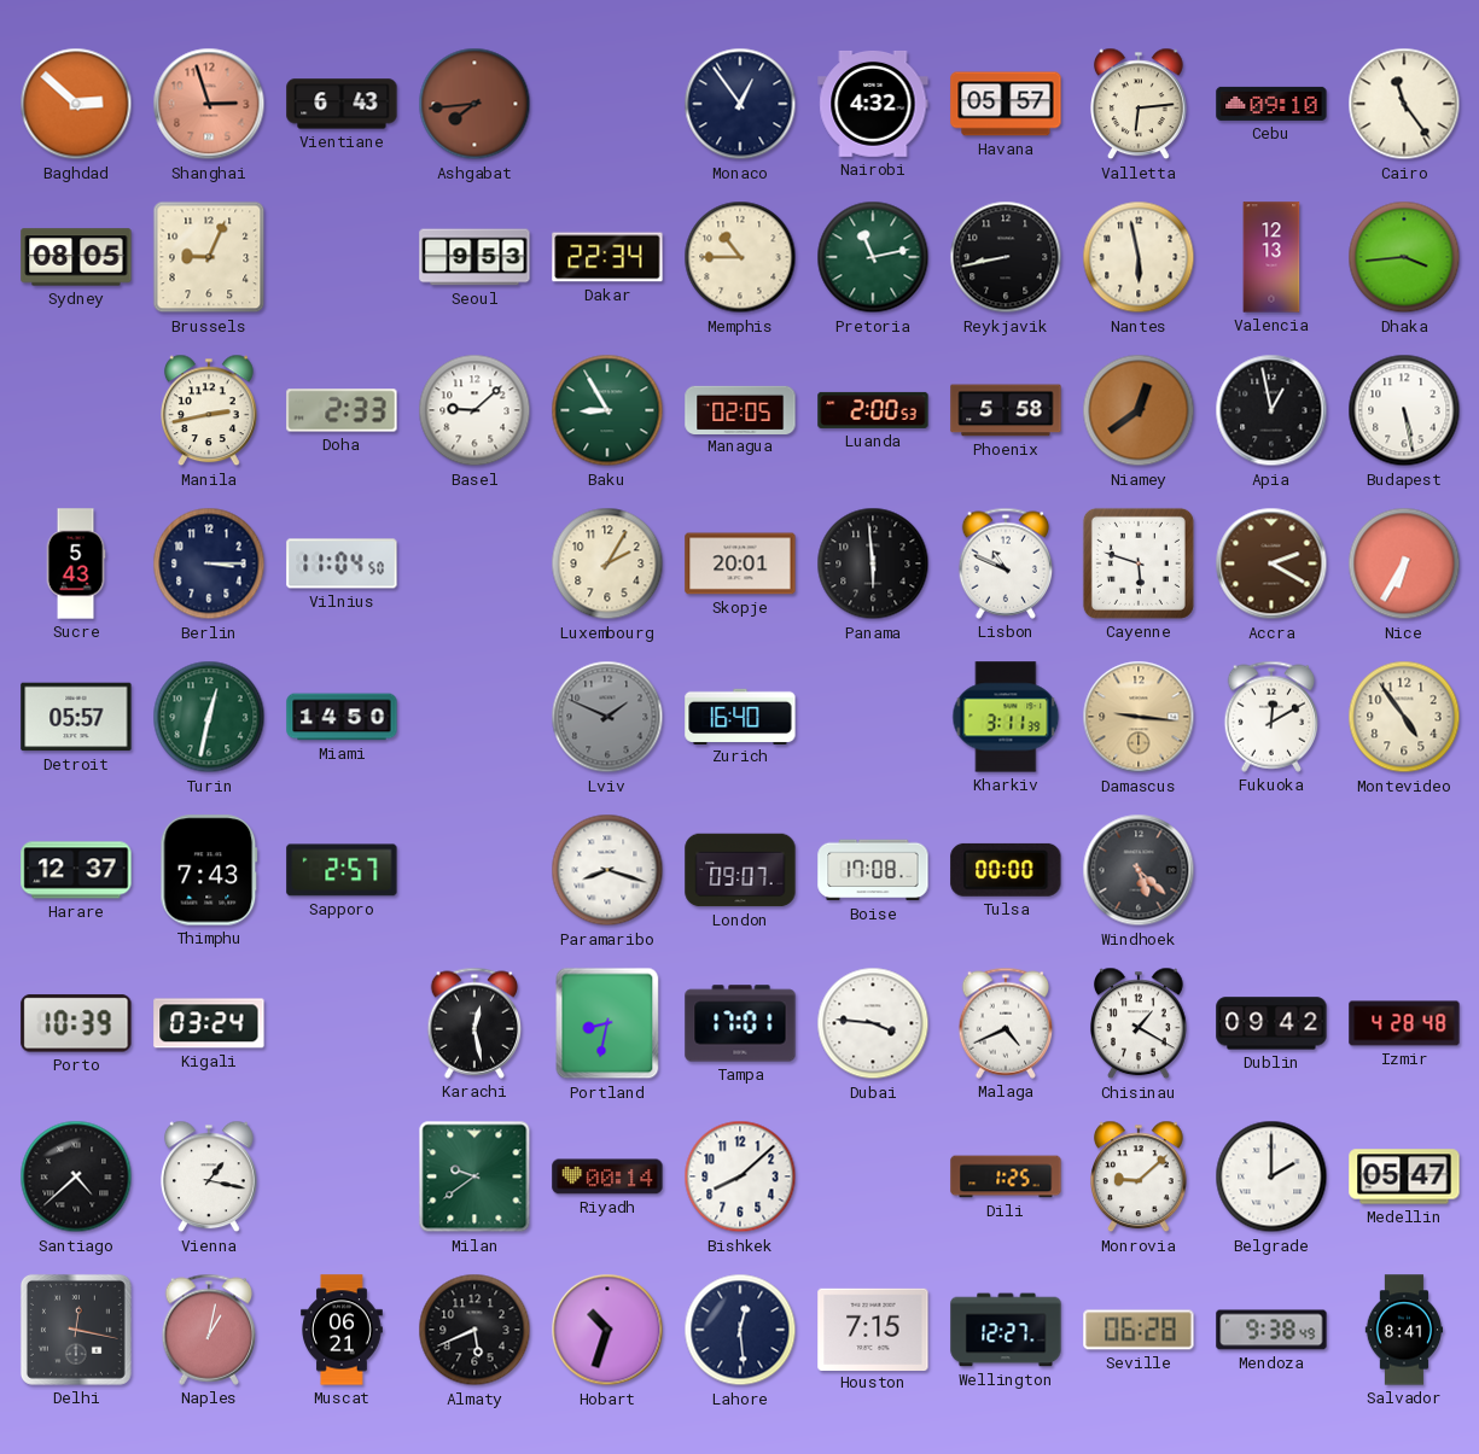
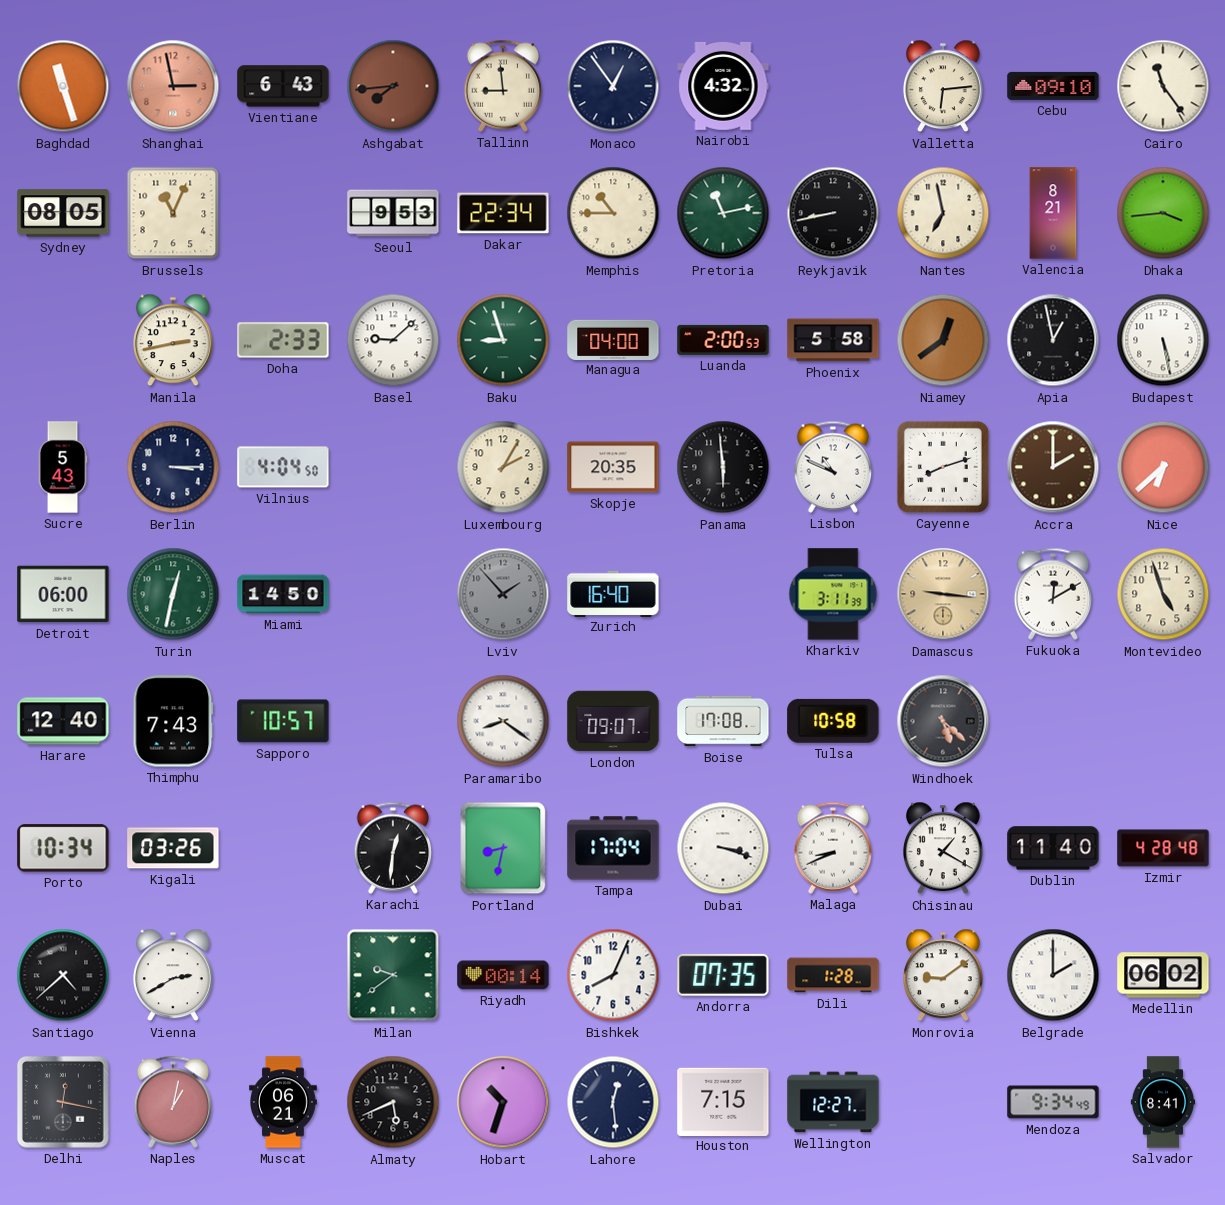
Baghdad: 2:52 -> 11:27
Shanghai: 2:57 -> 2:58
Tallinn: none -> 8:59
Havana: 05:57 -> none
Brussels: 9:04 -> 11:04
Nantes: 5:58 -> 6:58
Valencia: 12:13 -> 8:21
Baku: 8:55 -> 8:57
Managua: 02:05 -> 04:00
Vilnius: 11:04 -> 4:04
Skopje: 20:01 -> 20:35
Cayenne: 5:48 -> 8:12
Accra: 2:20 -> 2:00
Nice: 6:35 -> 6:38
Detroit: 05:57 -> 06:00
Lviv: 1:49 -> 1:53
Montevideo: 4:54 -> 4:57
Harare: 12:37 -> 12:40
Sapporo: 2:57 -> 10:57
Paramaribo: 8:18 -> 8:21
Tulsa: 00:00 -> 10:58
Porto: 10:39 -> 10:34
Kigali: 03:24 -> 03:26
Karachi: 12:28 -> 12:31
Tampa: 17:01 -> 17:04
Dubai: 3:46 -> 3:18
Malaga: 4:41 -> 8:41
Dublin: 09:42 -> 11:40
Vienna: 1:17 -> 2:40
Bishkek: 8:08 -> 8:04
Andorra: none -> 07:35
Dili: 1:25 -> 1:28
Monrovia: 9:08 -> 9:09
Medellin: 05:47 -> 06:02
Seville: 06:28 -> none
Mendoza: 9:38 -> 9:34
